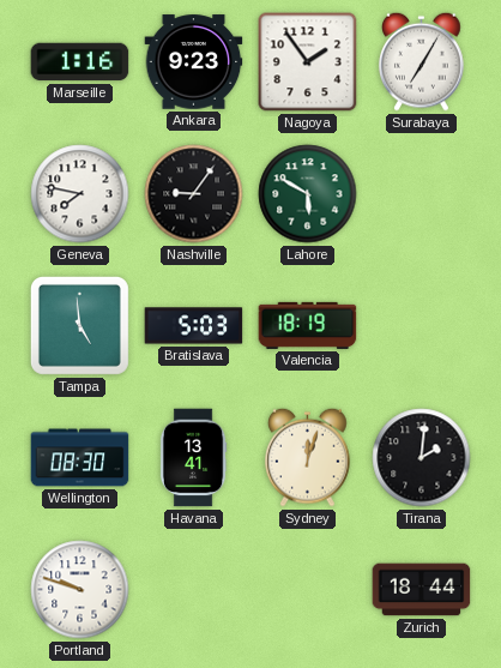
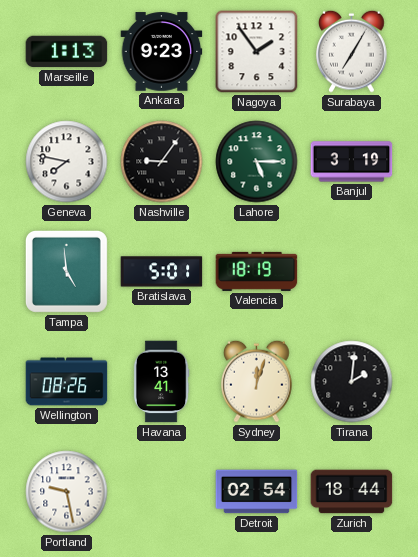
Marseille: 1:16 -> 1:13
Lahore: 5:50 -> 5:15
Banjul: none -> 3:19
Bratislava: 5:03 -> 5:01
Wellington: 08:30 -> 08:26
Portland: 9:48 -> 9:28
Detroit: none -> 02:54
